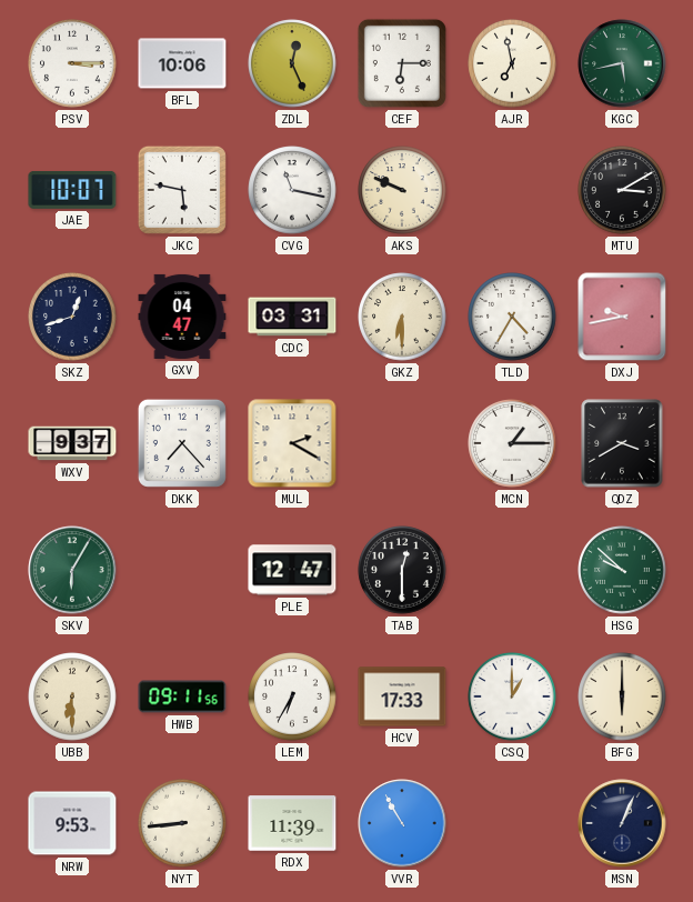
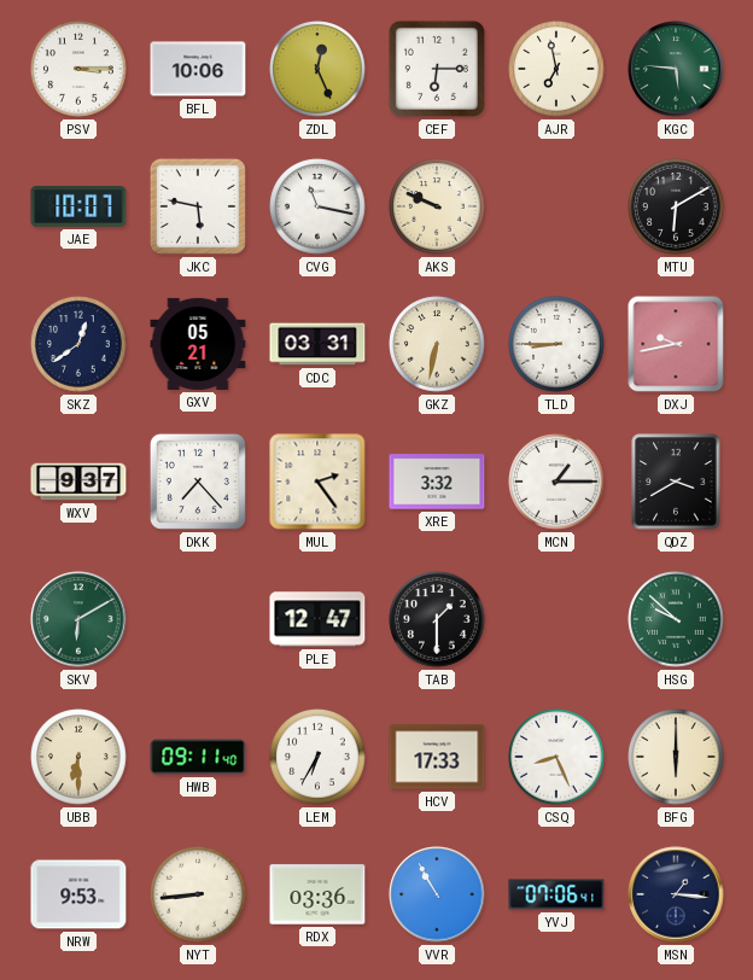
KGC: 5:43 -> 5:46
MTU: 3:10 -> 6:10
SKZ: 12:42 -> 12:39
GXV: 04:47 -> 05:21
GKZ: 6:30 -> 6:32
TLD: 4:35 -> 8:45
MUL: 2:20 -> 2:24
XRE: none -> 3:32
SKV: 6:05 -> 6:10
TAB: 12:30 -> 1:30
HWB: 09:11:56 -> 09:11:40
CSQ: 1:00 -> 8:26
RDX: 11:39 -> 03:36
YVJ: none -> 07:06
MSN: 1:04 -> 1:16
